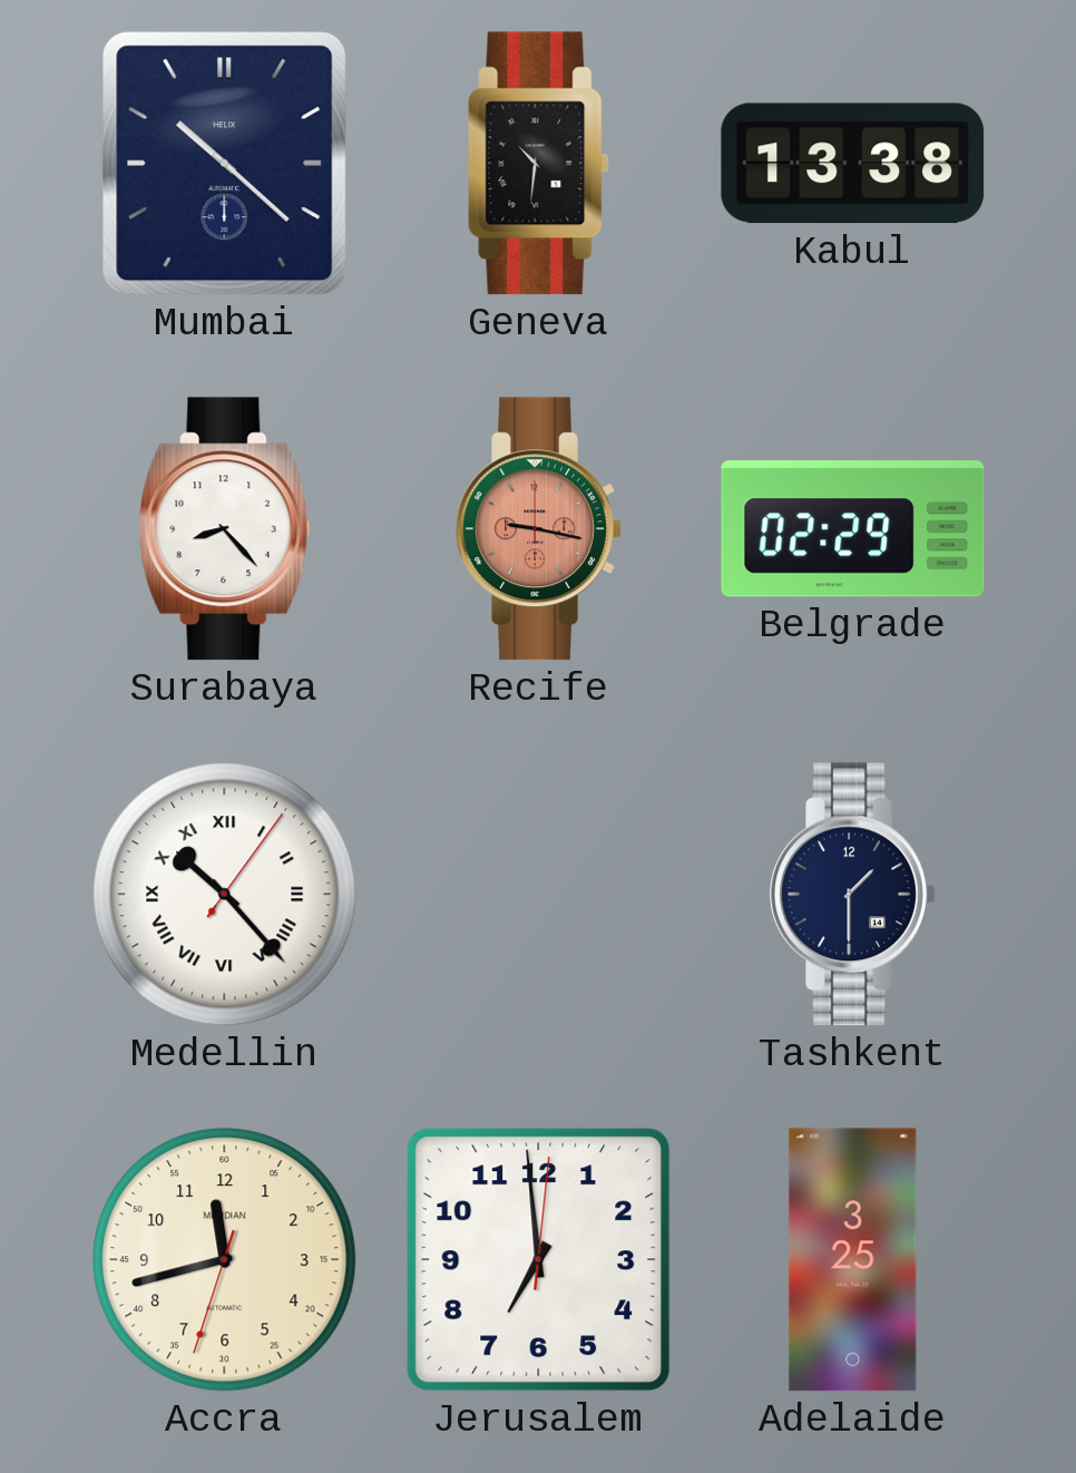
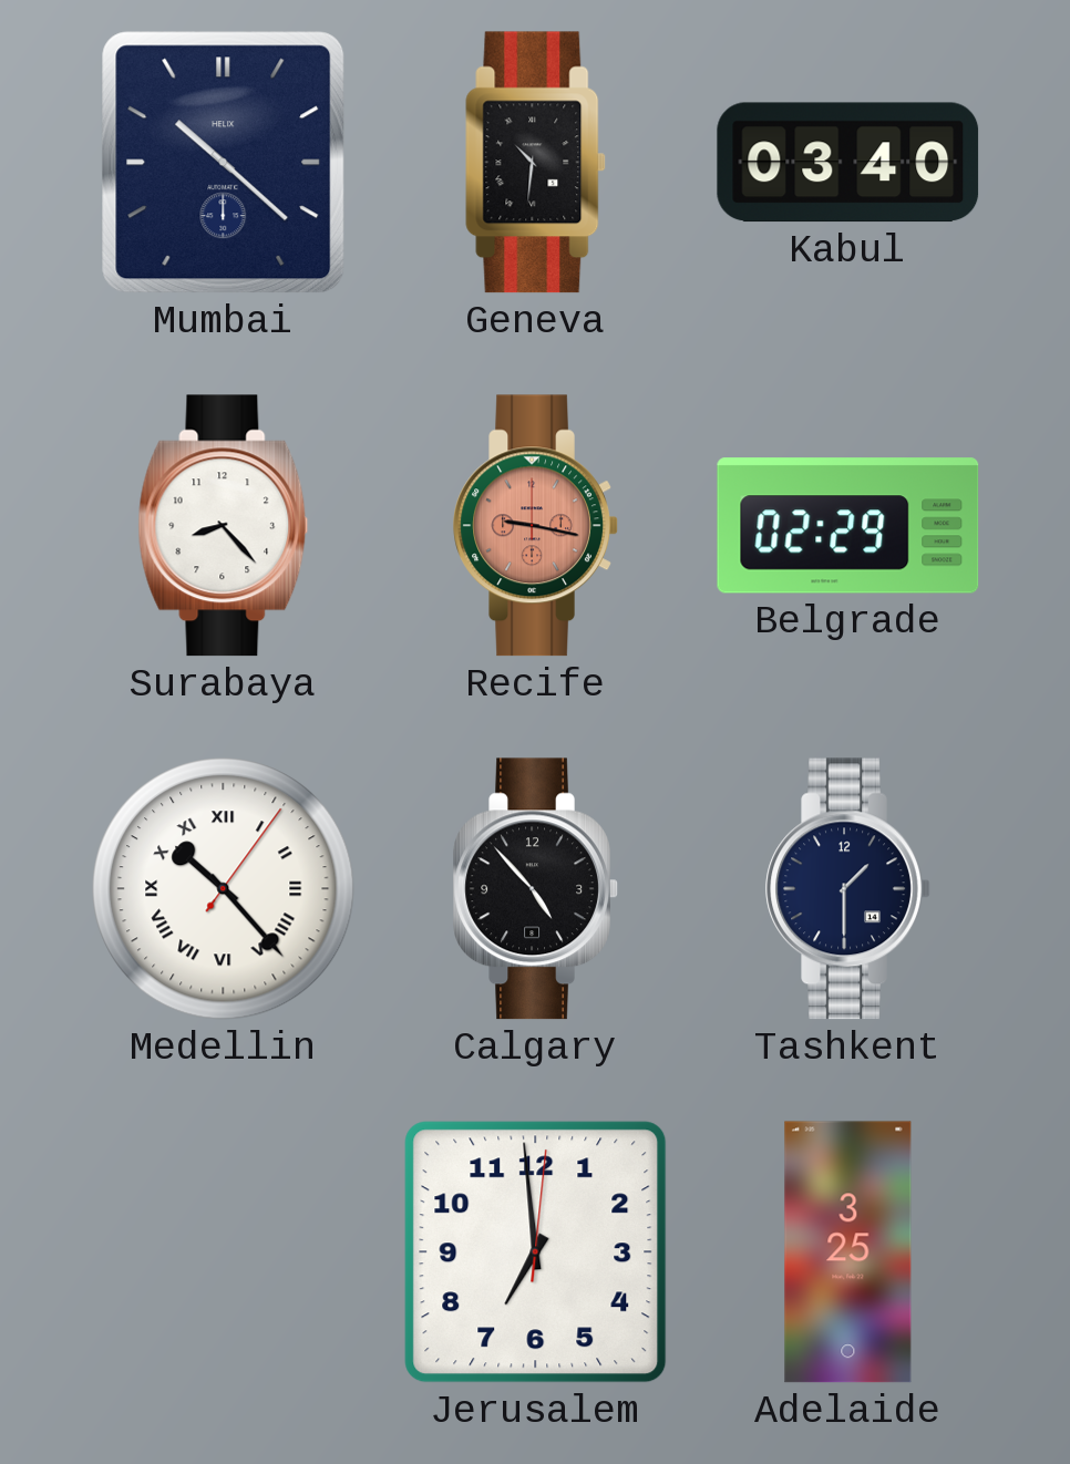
Kabul: 13:38 -> 03:40
Calgary: none -> 4:53
Accra: 11:42 -> none
